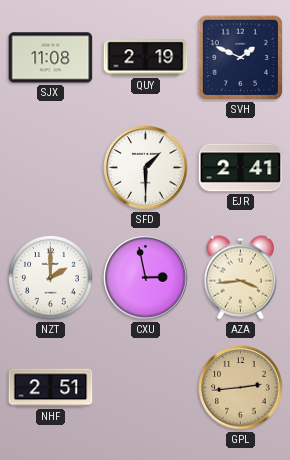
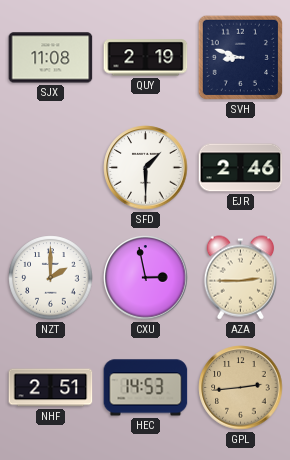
SVH: 1:49 -> 8:48
EJR: 2:41 -> 2:46
AZA: 3:44 -> 2:45
HEC: none -> 14:53
